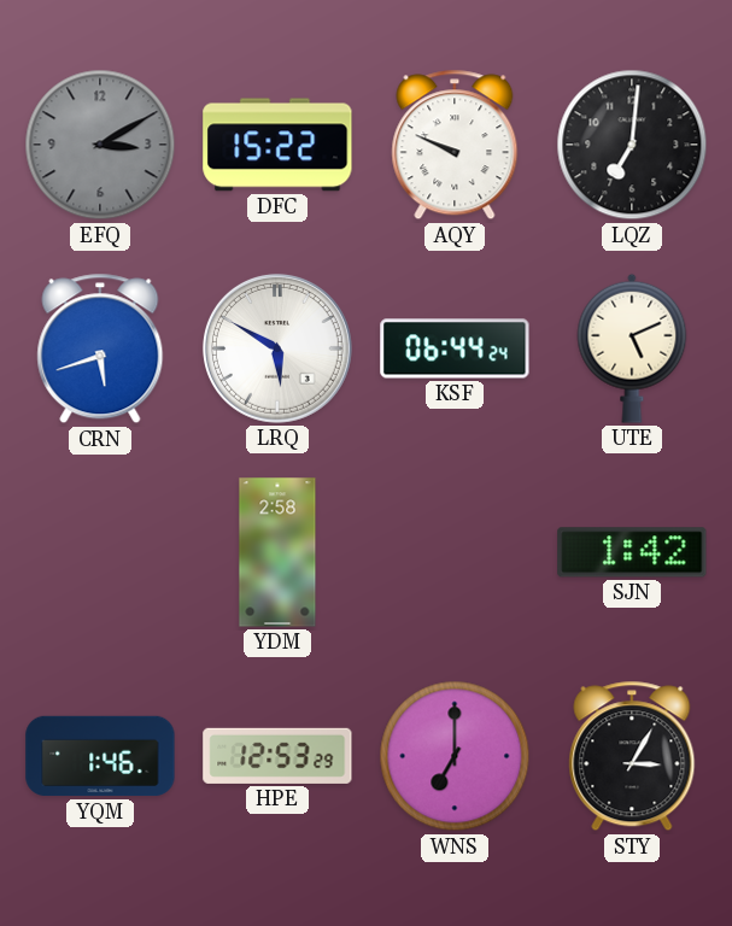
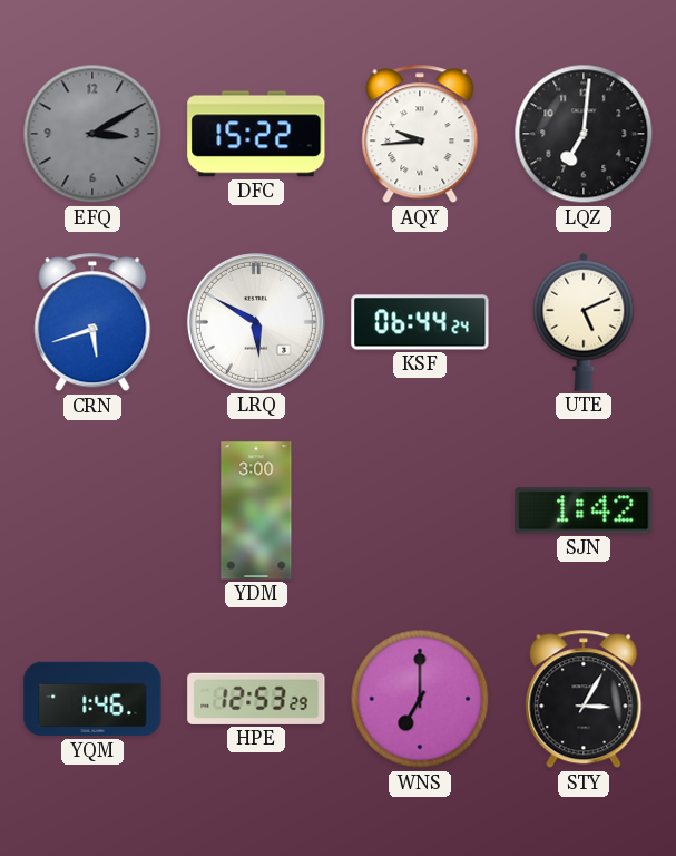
AQY: 9:49 -> 9:44
YDM: 2:58 -> 3:00
